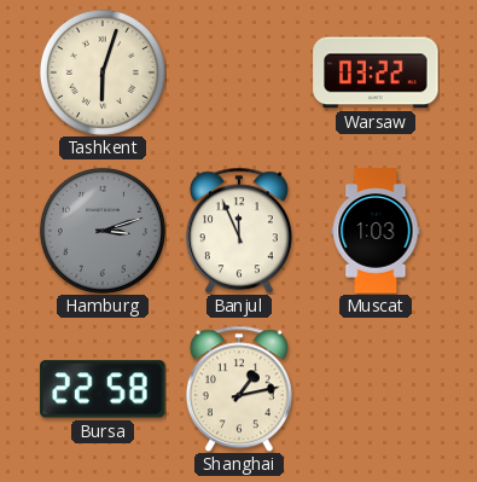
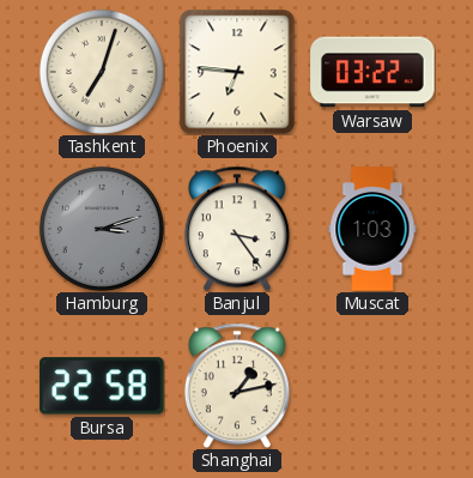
Tashkent: 6:03 -> 7:03
Phoenix: none -> 6:46
Banjul: 11:56 -> 3:24
